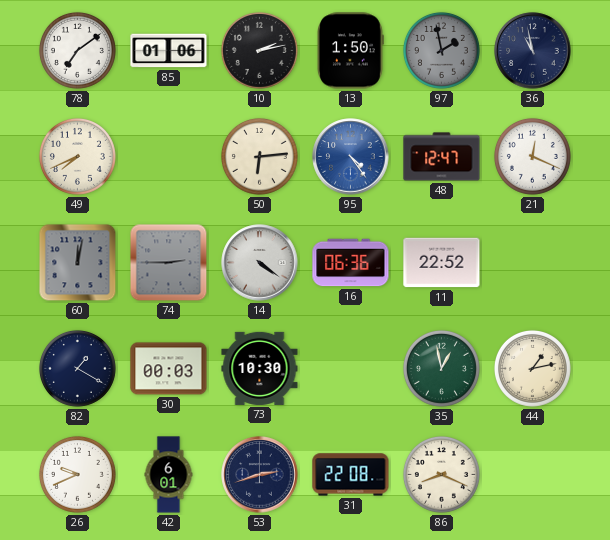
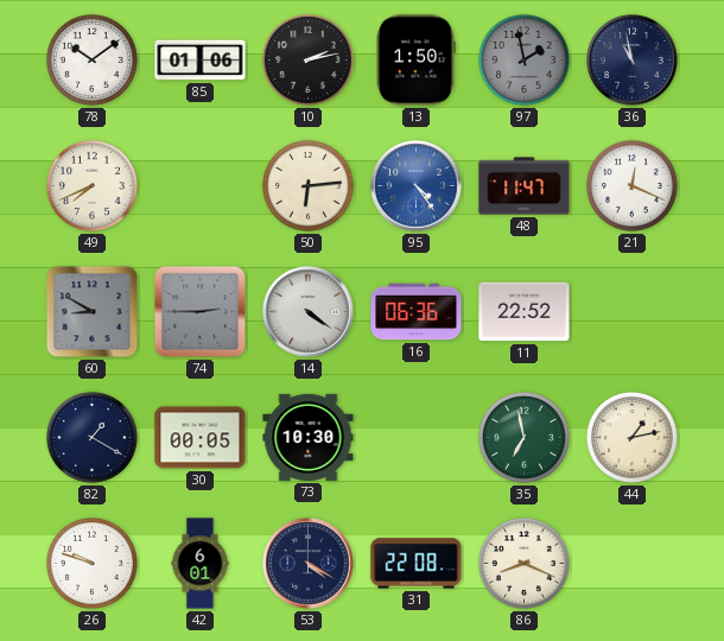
78: 7:09 -> 10:09
48: 12:47 -> 11:47
60: 12:02 -> 8:50
30: 00:03 -> 00:05
35: 12:58 -> 6:58
26: 9:41 -> 9:48
53: 2:42 -> 4:20
